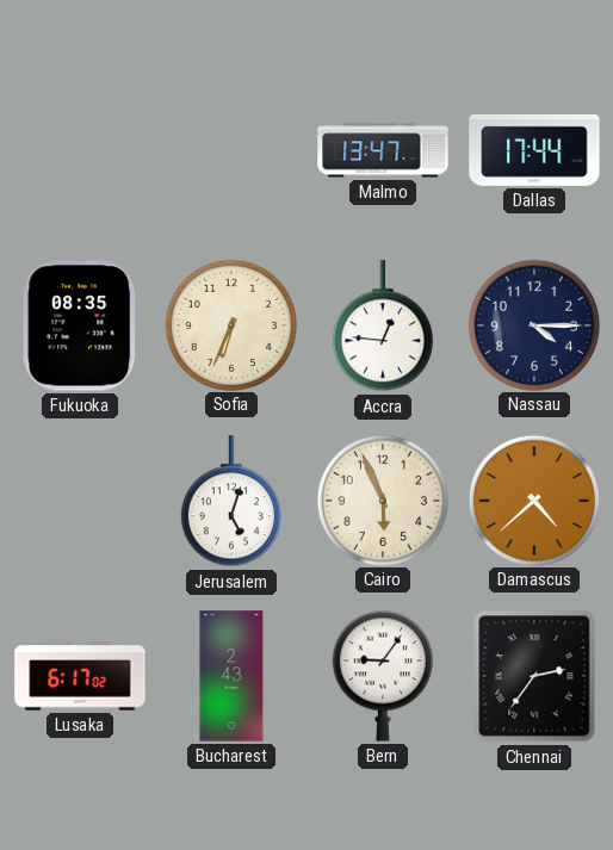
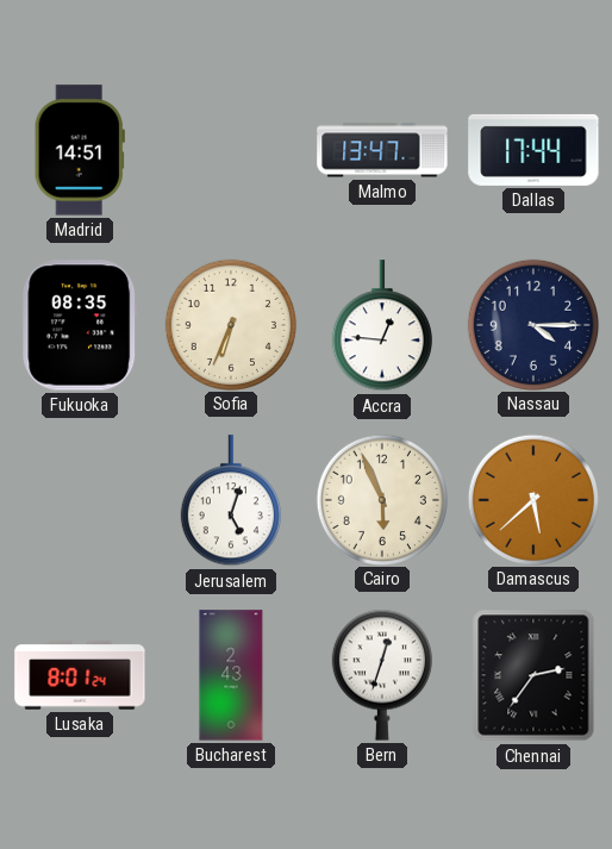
Madrid: none -> 14:51
Damascus: 4:38 -> 5:38
Lusaka: 6:17 -> 8:01
Bern: 9:06 -> 12:33
